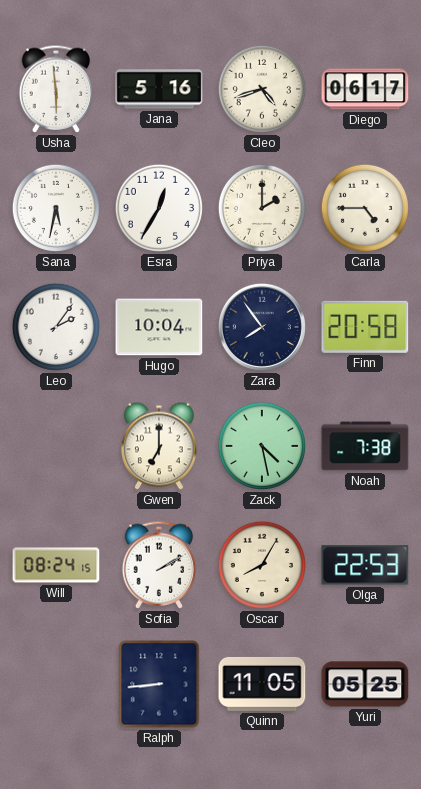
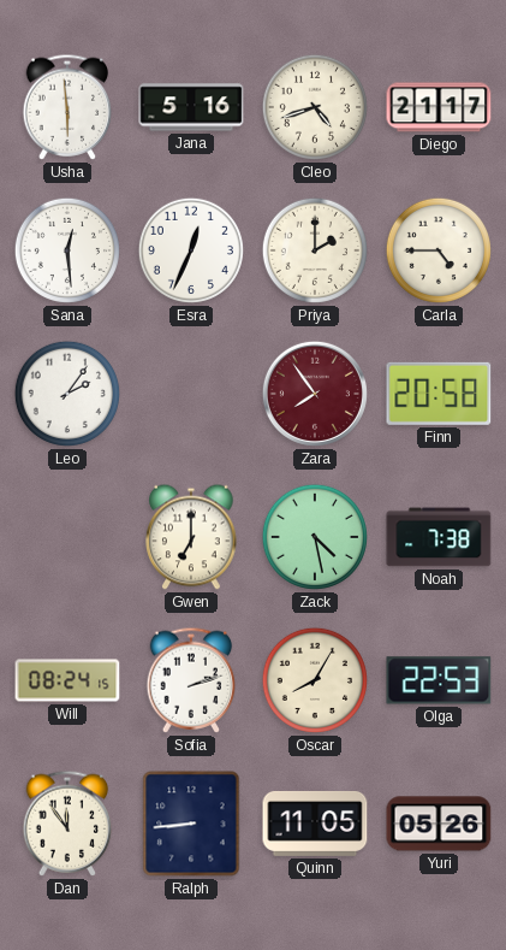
Diego: 06:17 -> 21:17
Sana: 5:32 -> 12:29
Esra: 12:35 -> 12:34
Hugo: 10:04 -> none
Zara dial: navy -> burgundy
Sofia: 2:10 -> 2:12
Dan: none -> 11:54
Yuri: 05:25 -> 05:26
